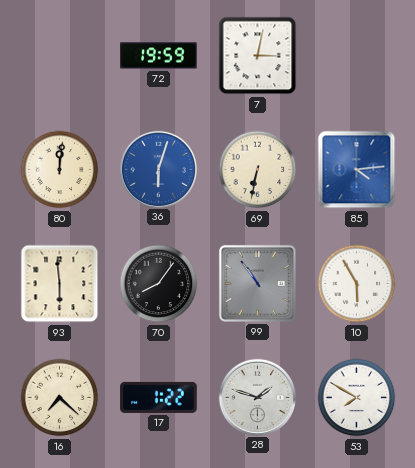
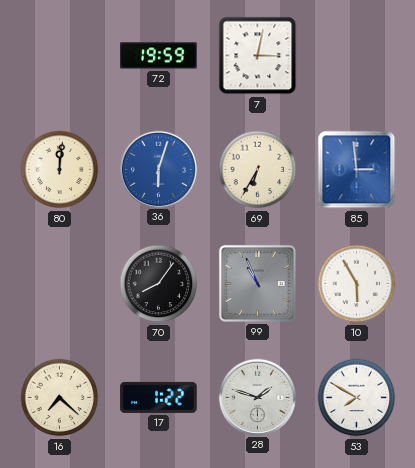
69: 6:32 -> 6:35
85: 4:14 -> 2:59
93: 5:59 -> none
99: 10:54 -> 10:56
